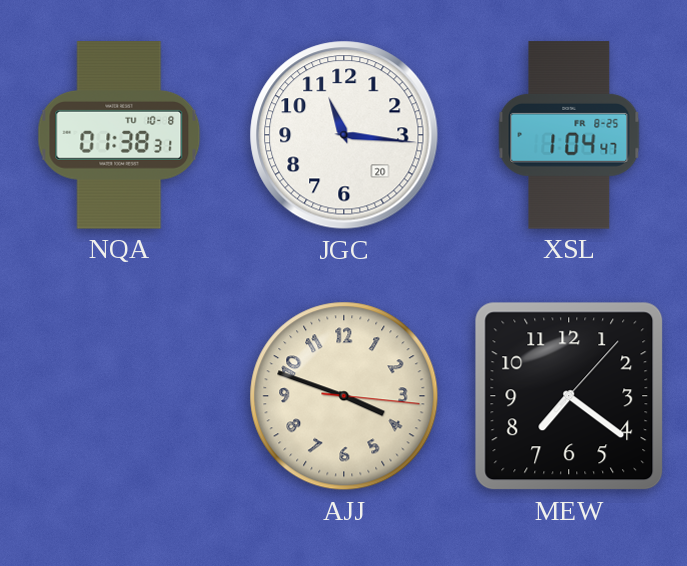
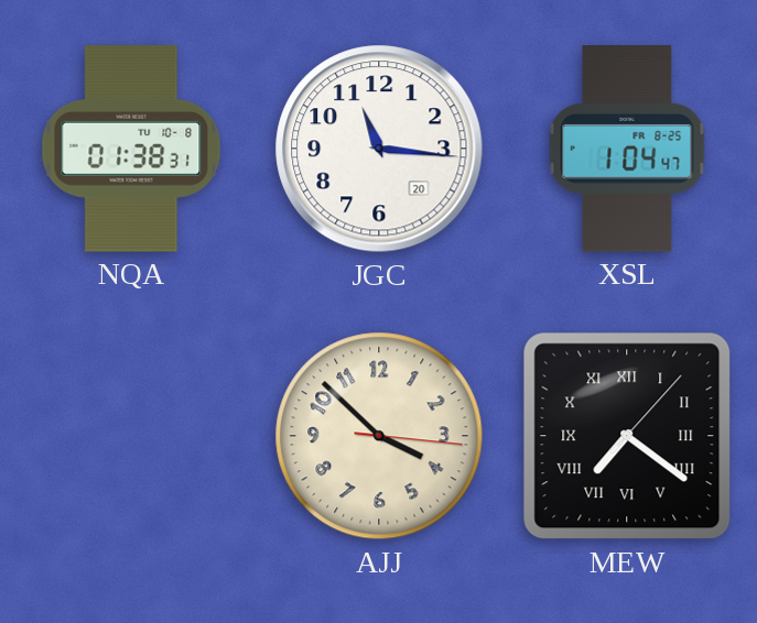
AJJ: 3:48 -> 3:52
MEW numerals: Arabic -> Roman
